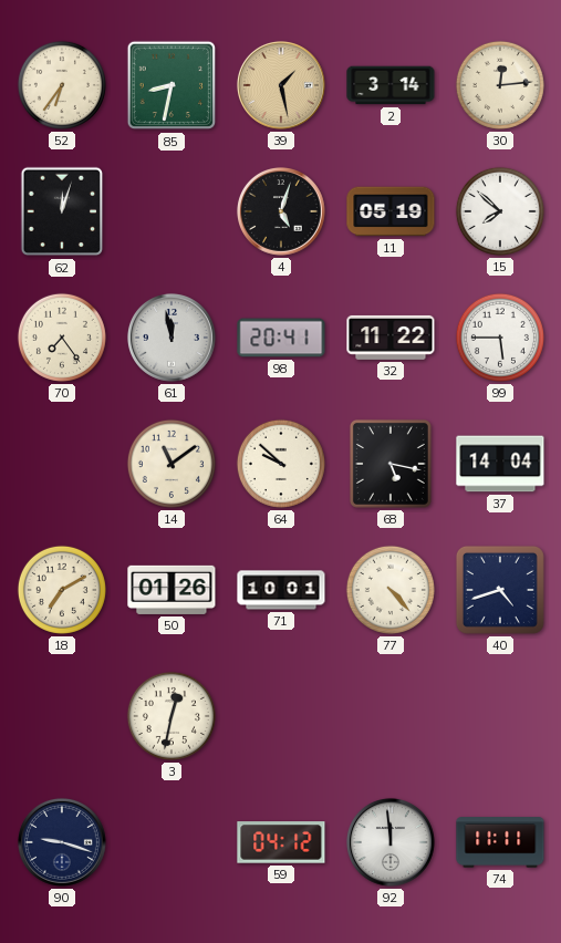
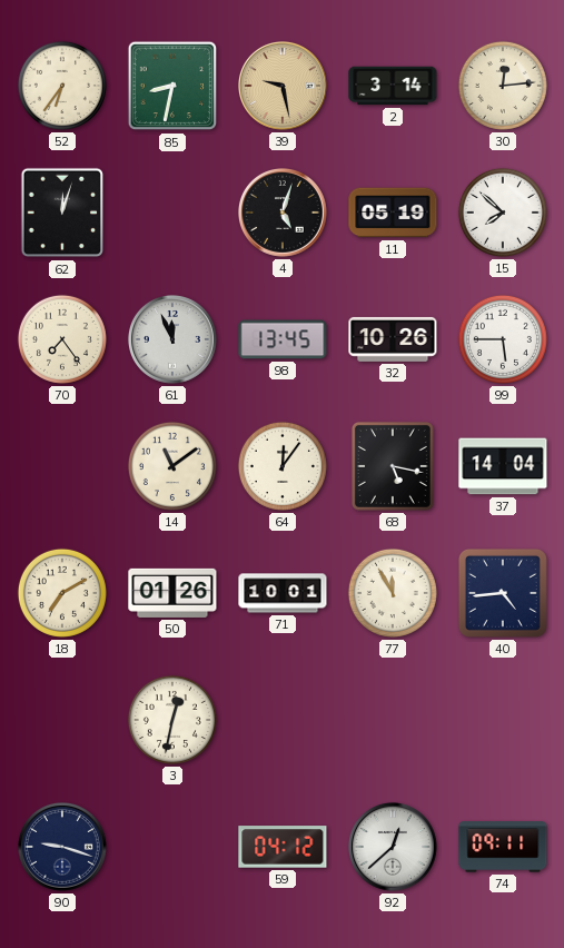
39: 1:28 -> 9:28
61: 11:58 -> 11:56
98: 20:41 -> 13:45
32: 11:22 -> 10:26
64: 9:52 -> 12:06
77: 4:23 -> 11:55
40: 4:42 -> 4:44
92: 11:59 -> 12:38
74: 11:11 -> 09:11
